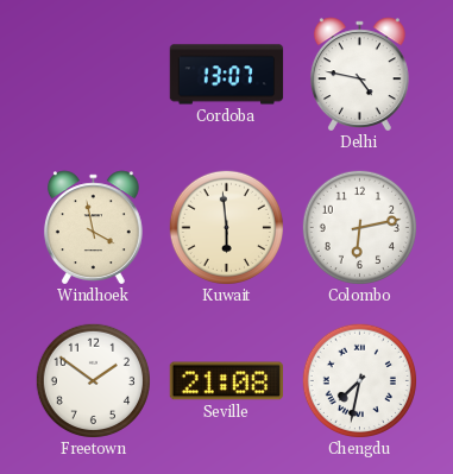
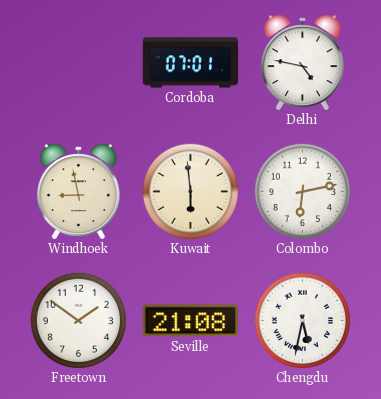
Cordoba: 13:07 -> 07:01
Windhoek: 3:58 -> 8:58
Chengdu: 7:32 -> 5:32
